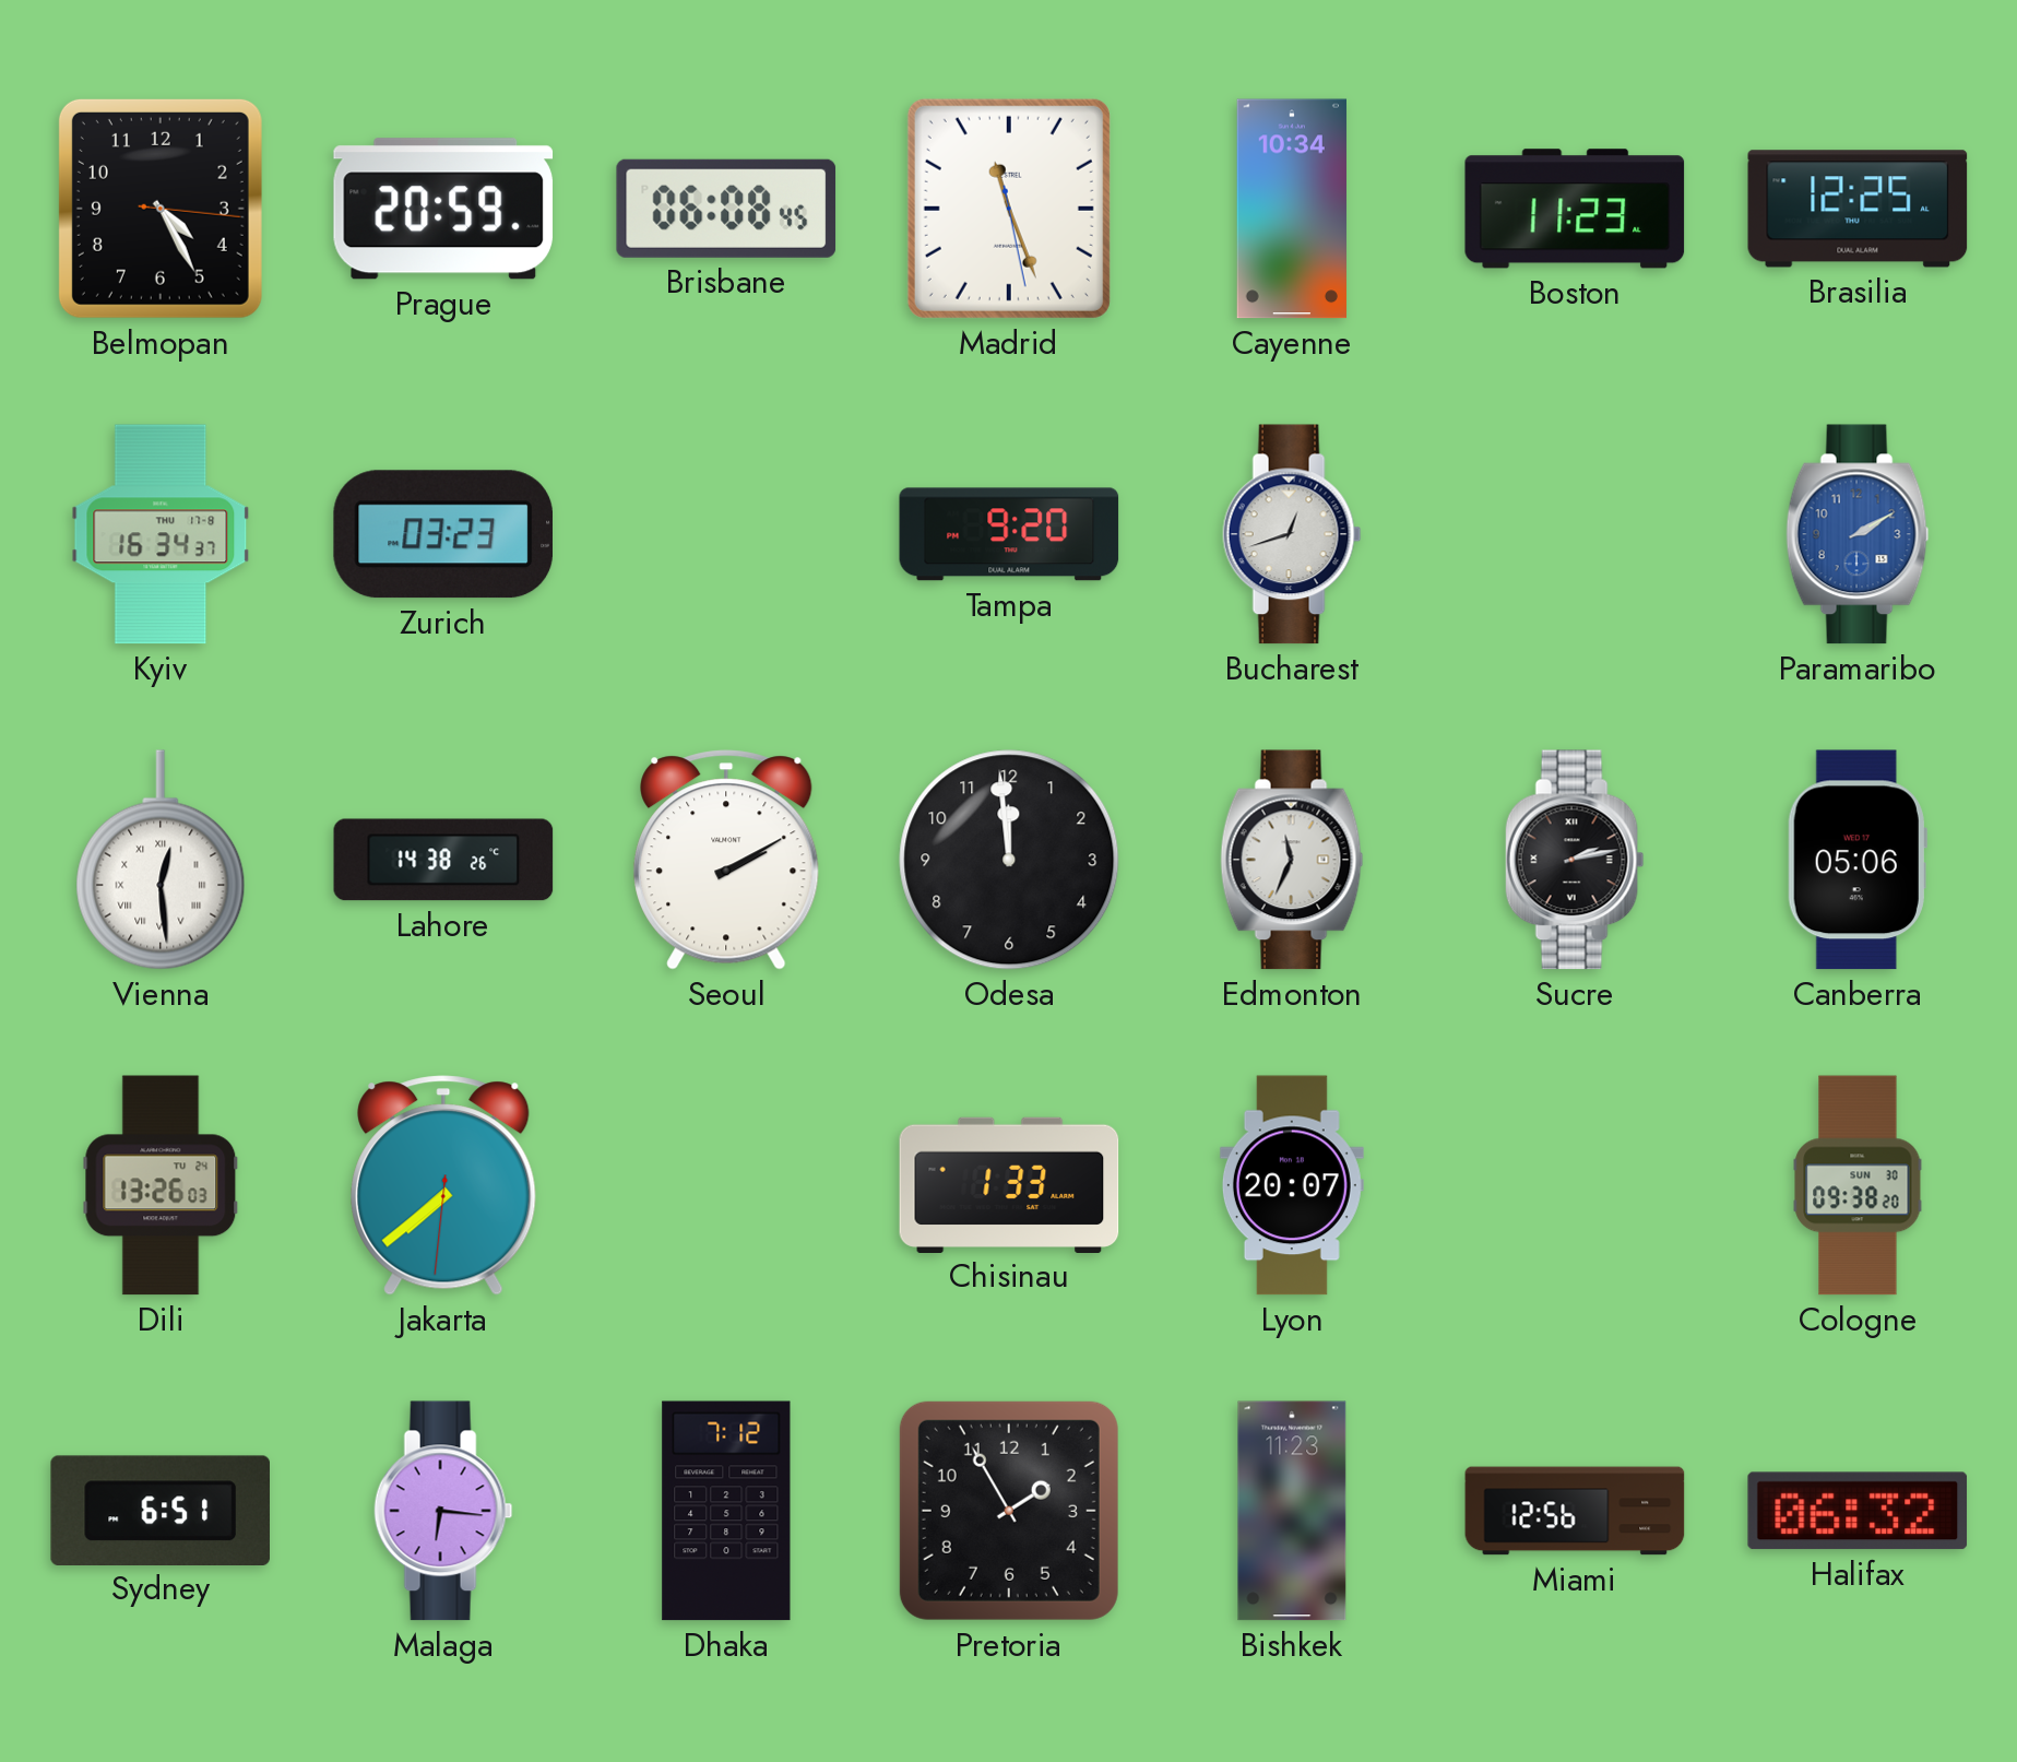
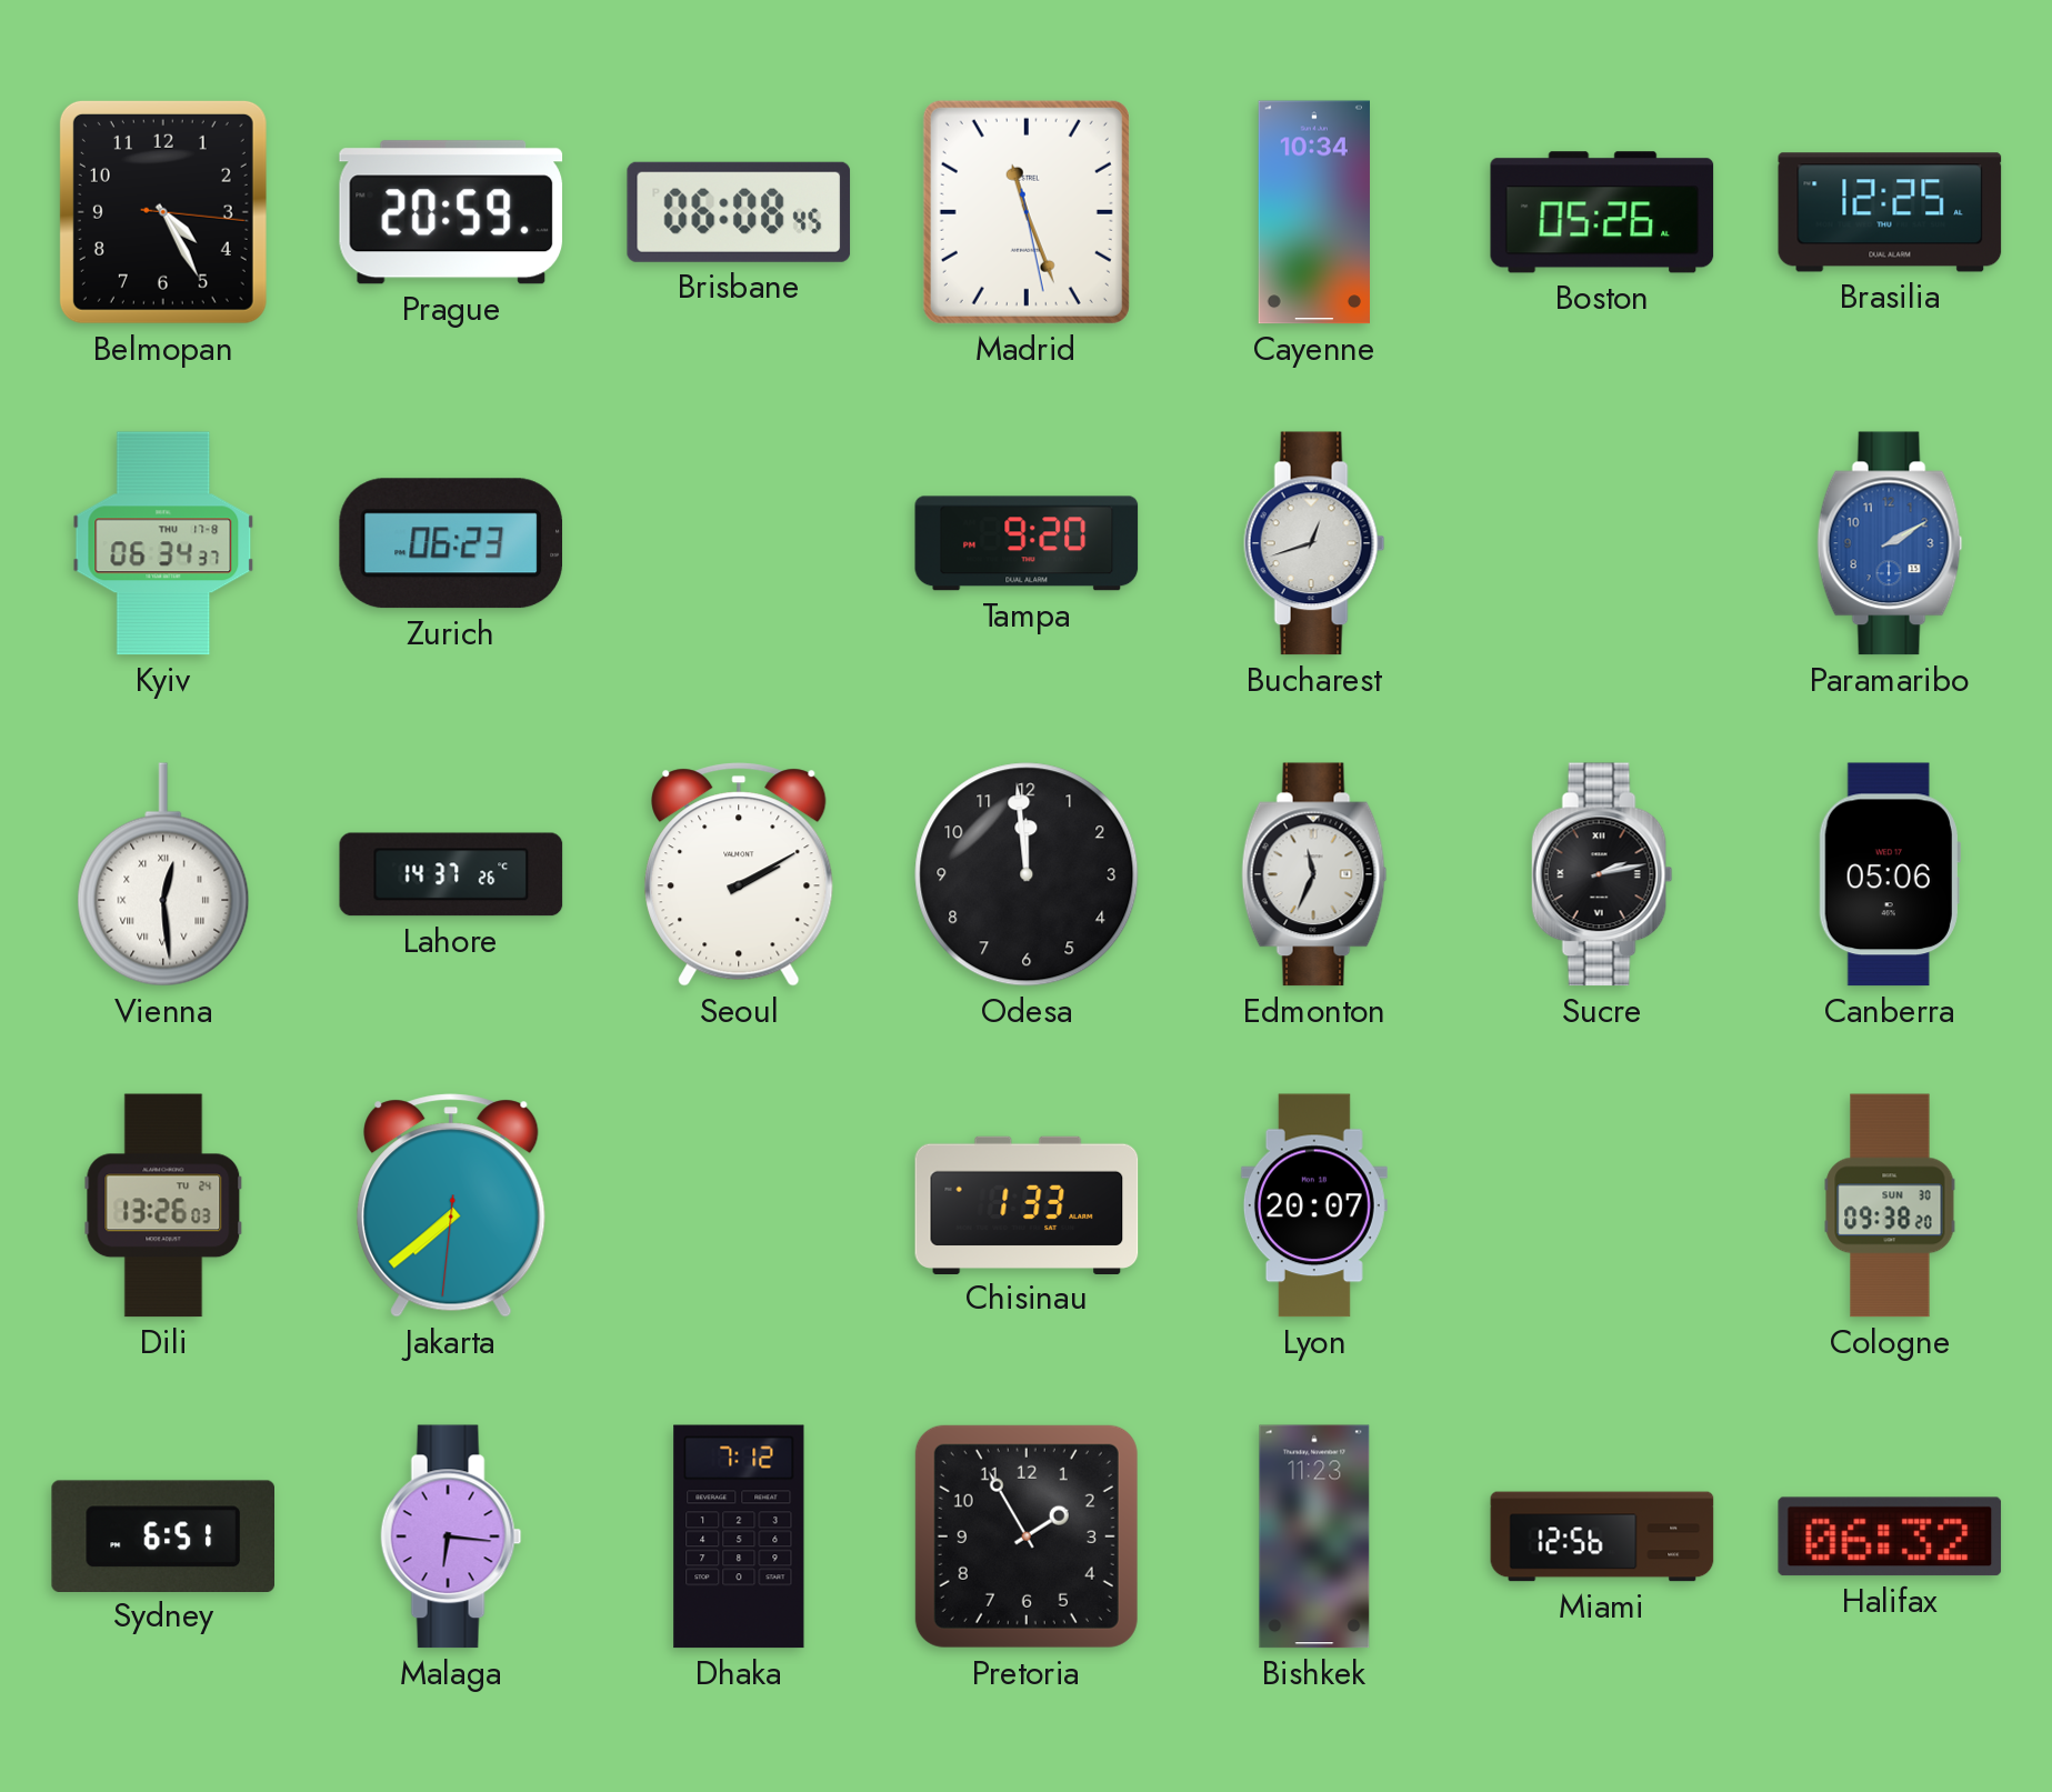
Boston: 11:23 -> 05:26
Kyiv: 16:34 -> 06:34
Zurich: 03:23 -> 06:23
Lahore: 14:38 -> 14:37
